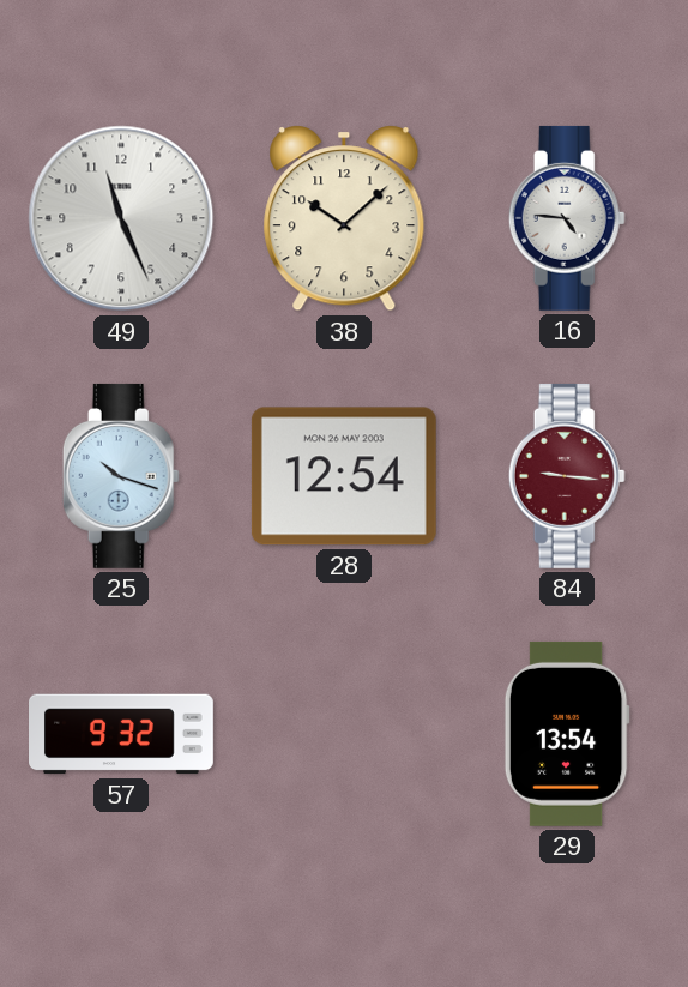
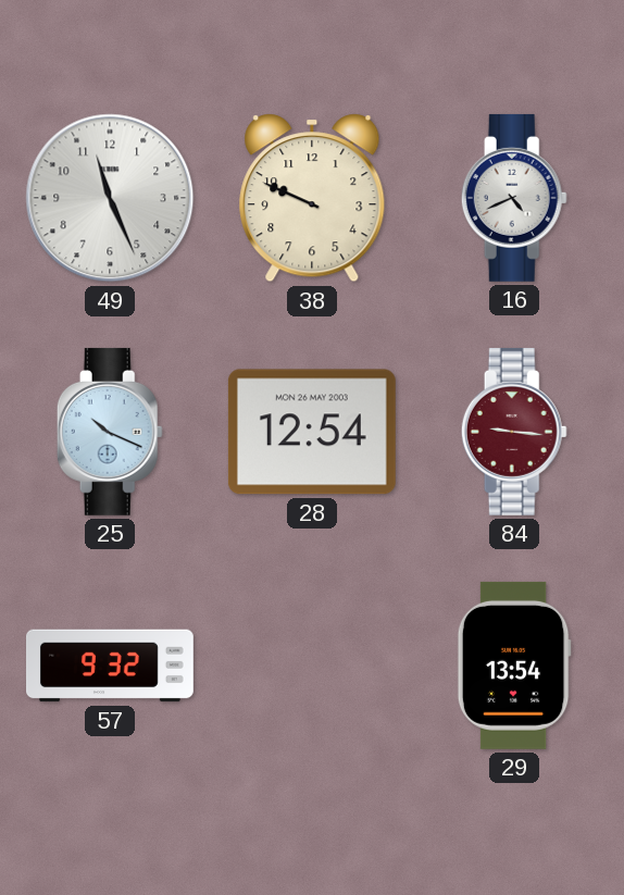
38: 10:08 -> 9:49
16: 4:46 -> 4:41
25: 10:18 -> 10:19
